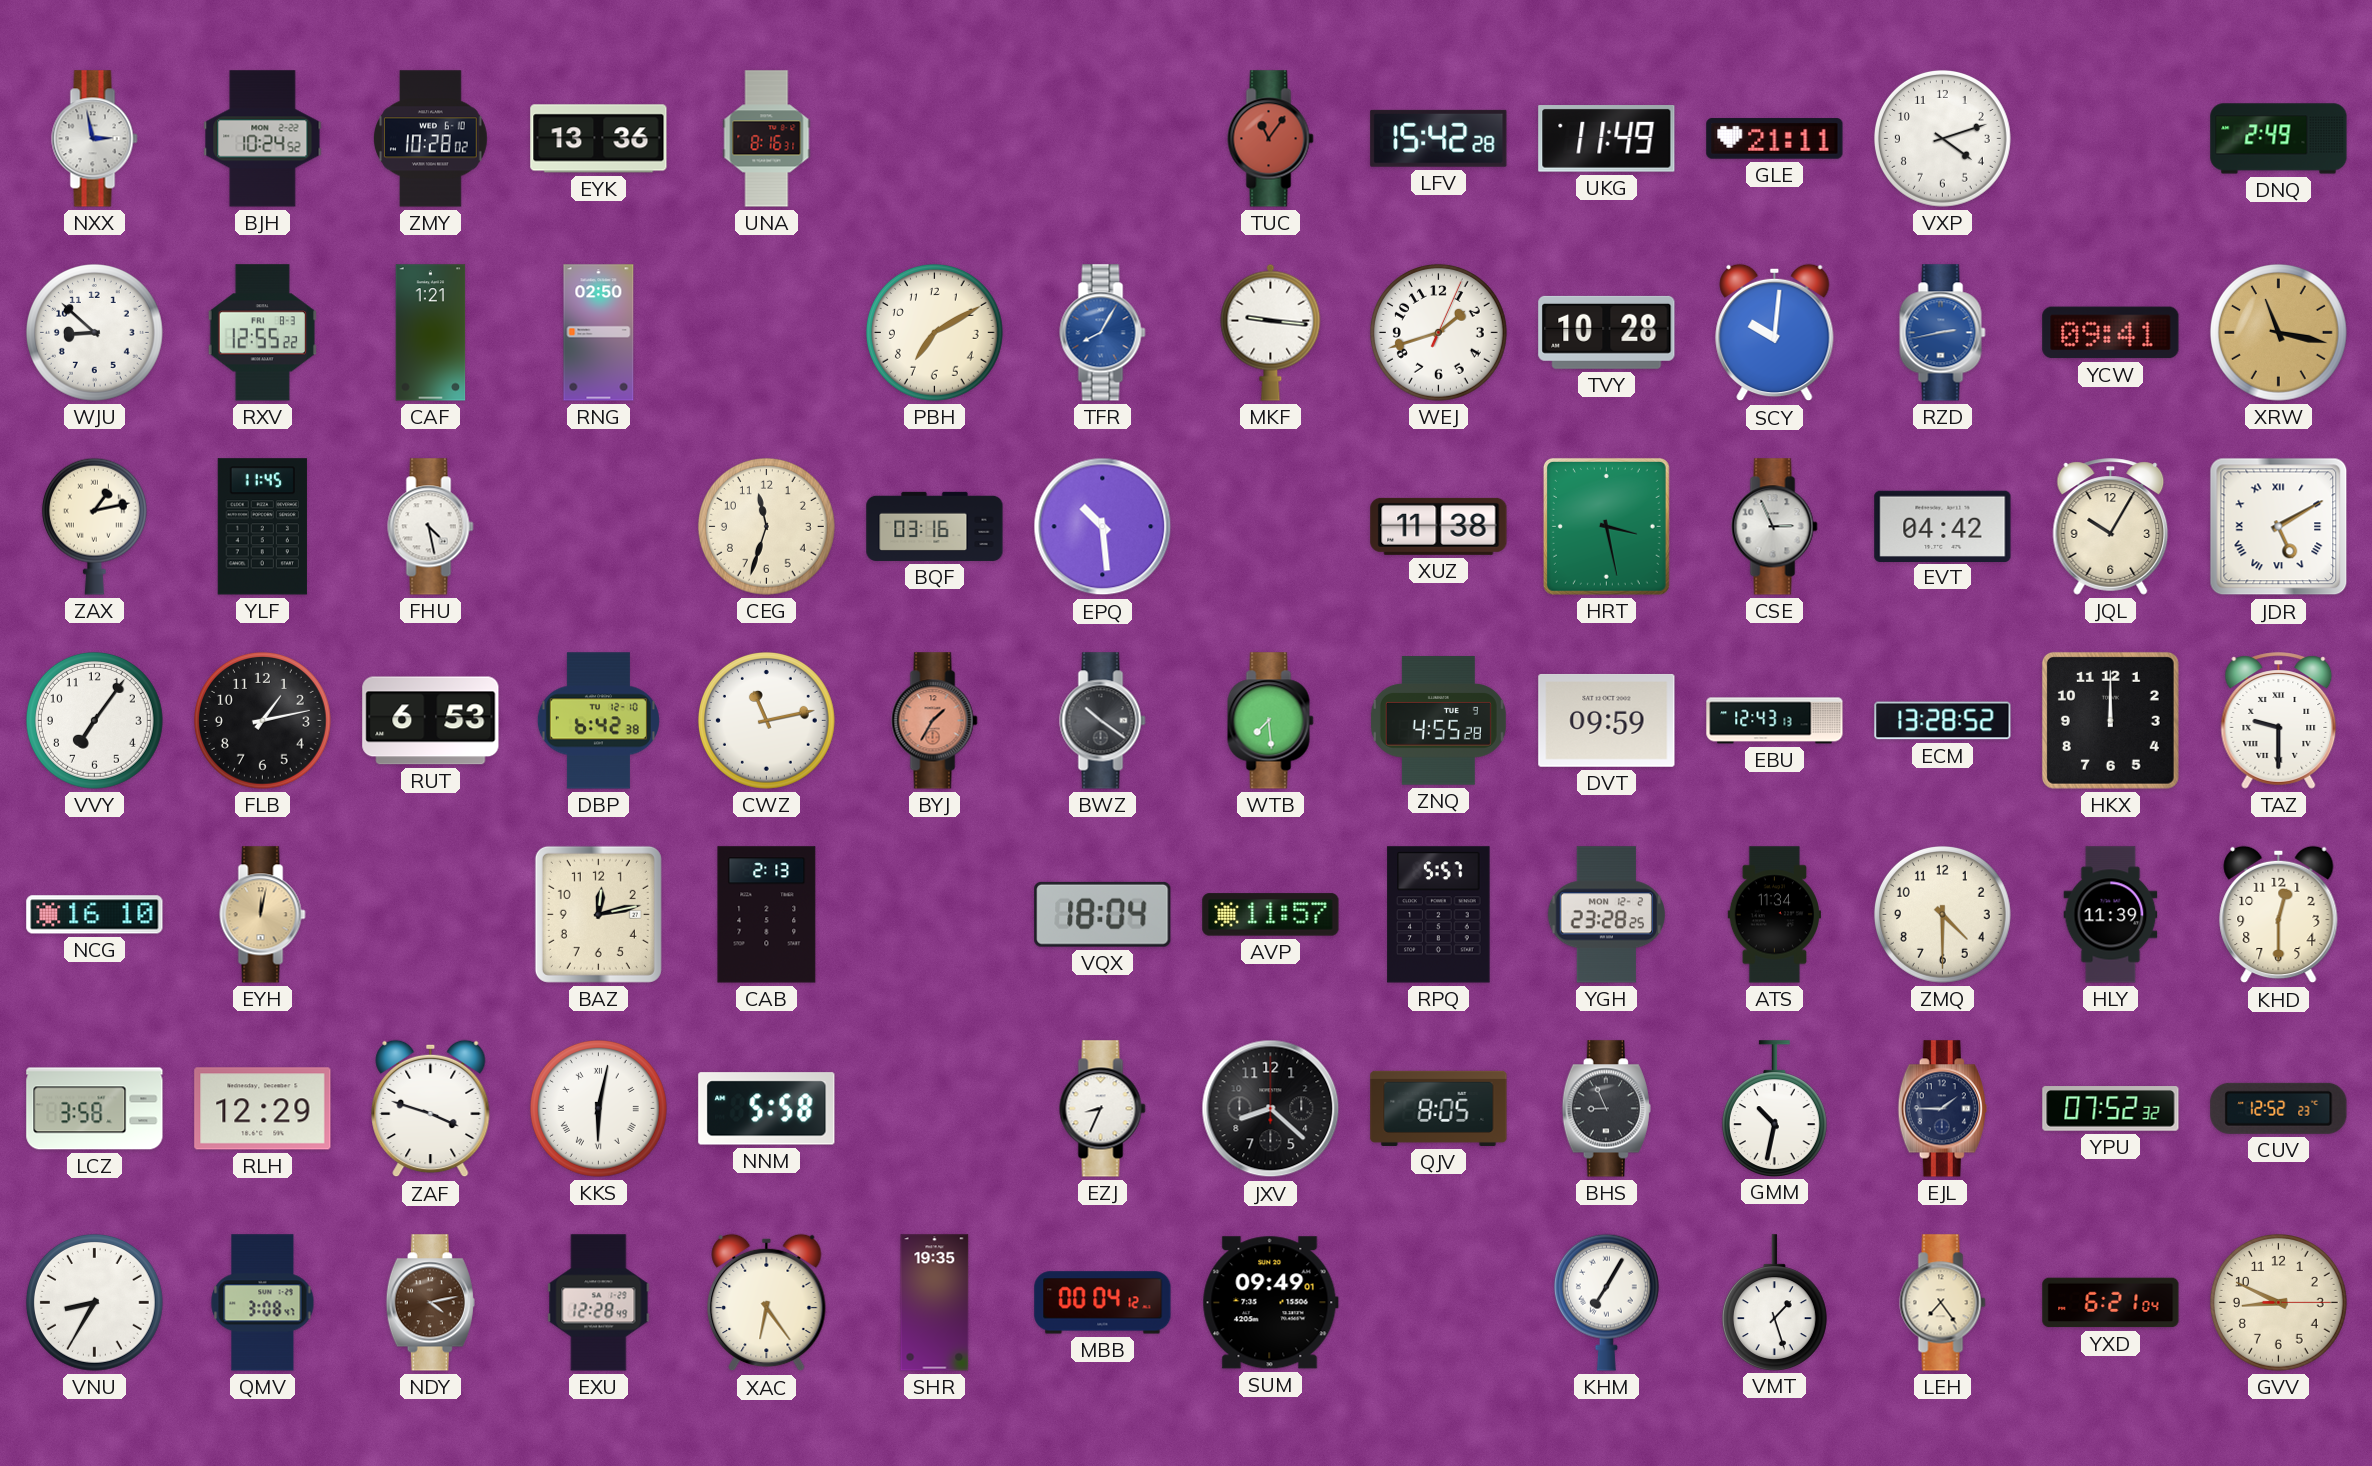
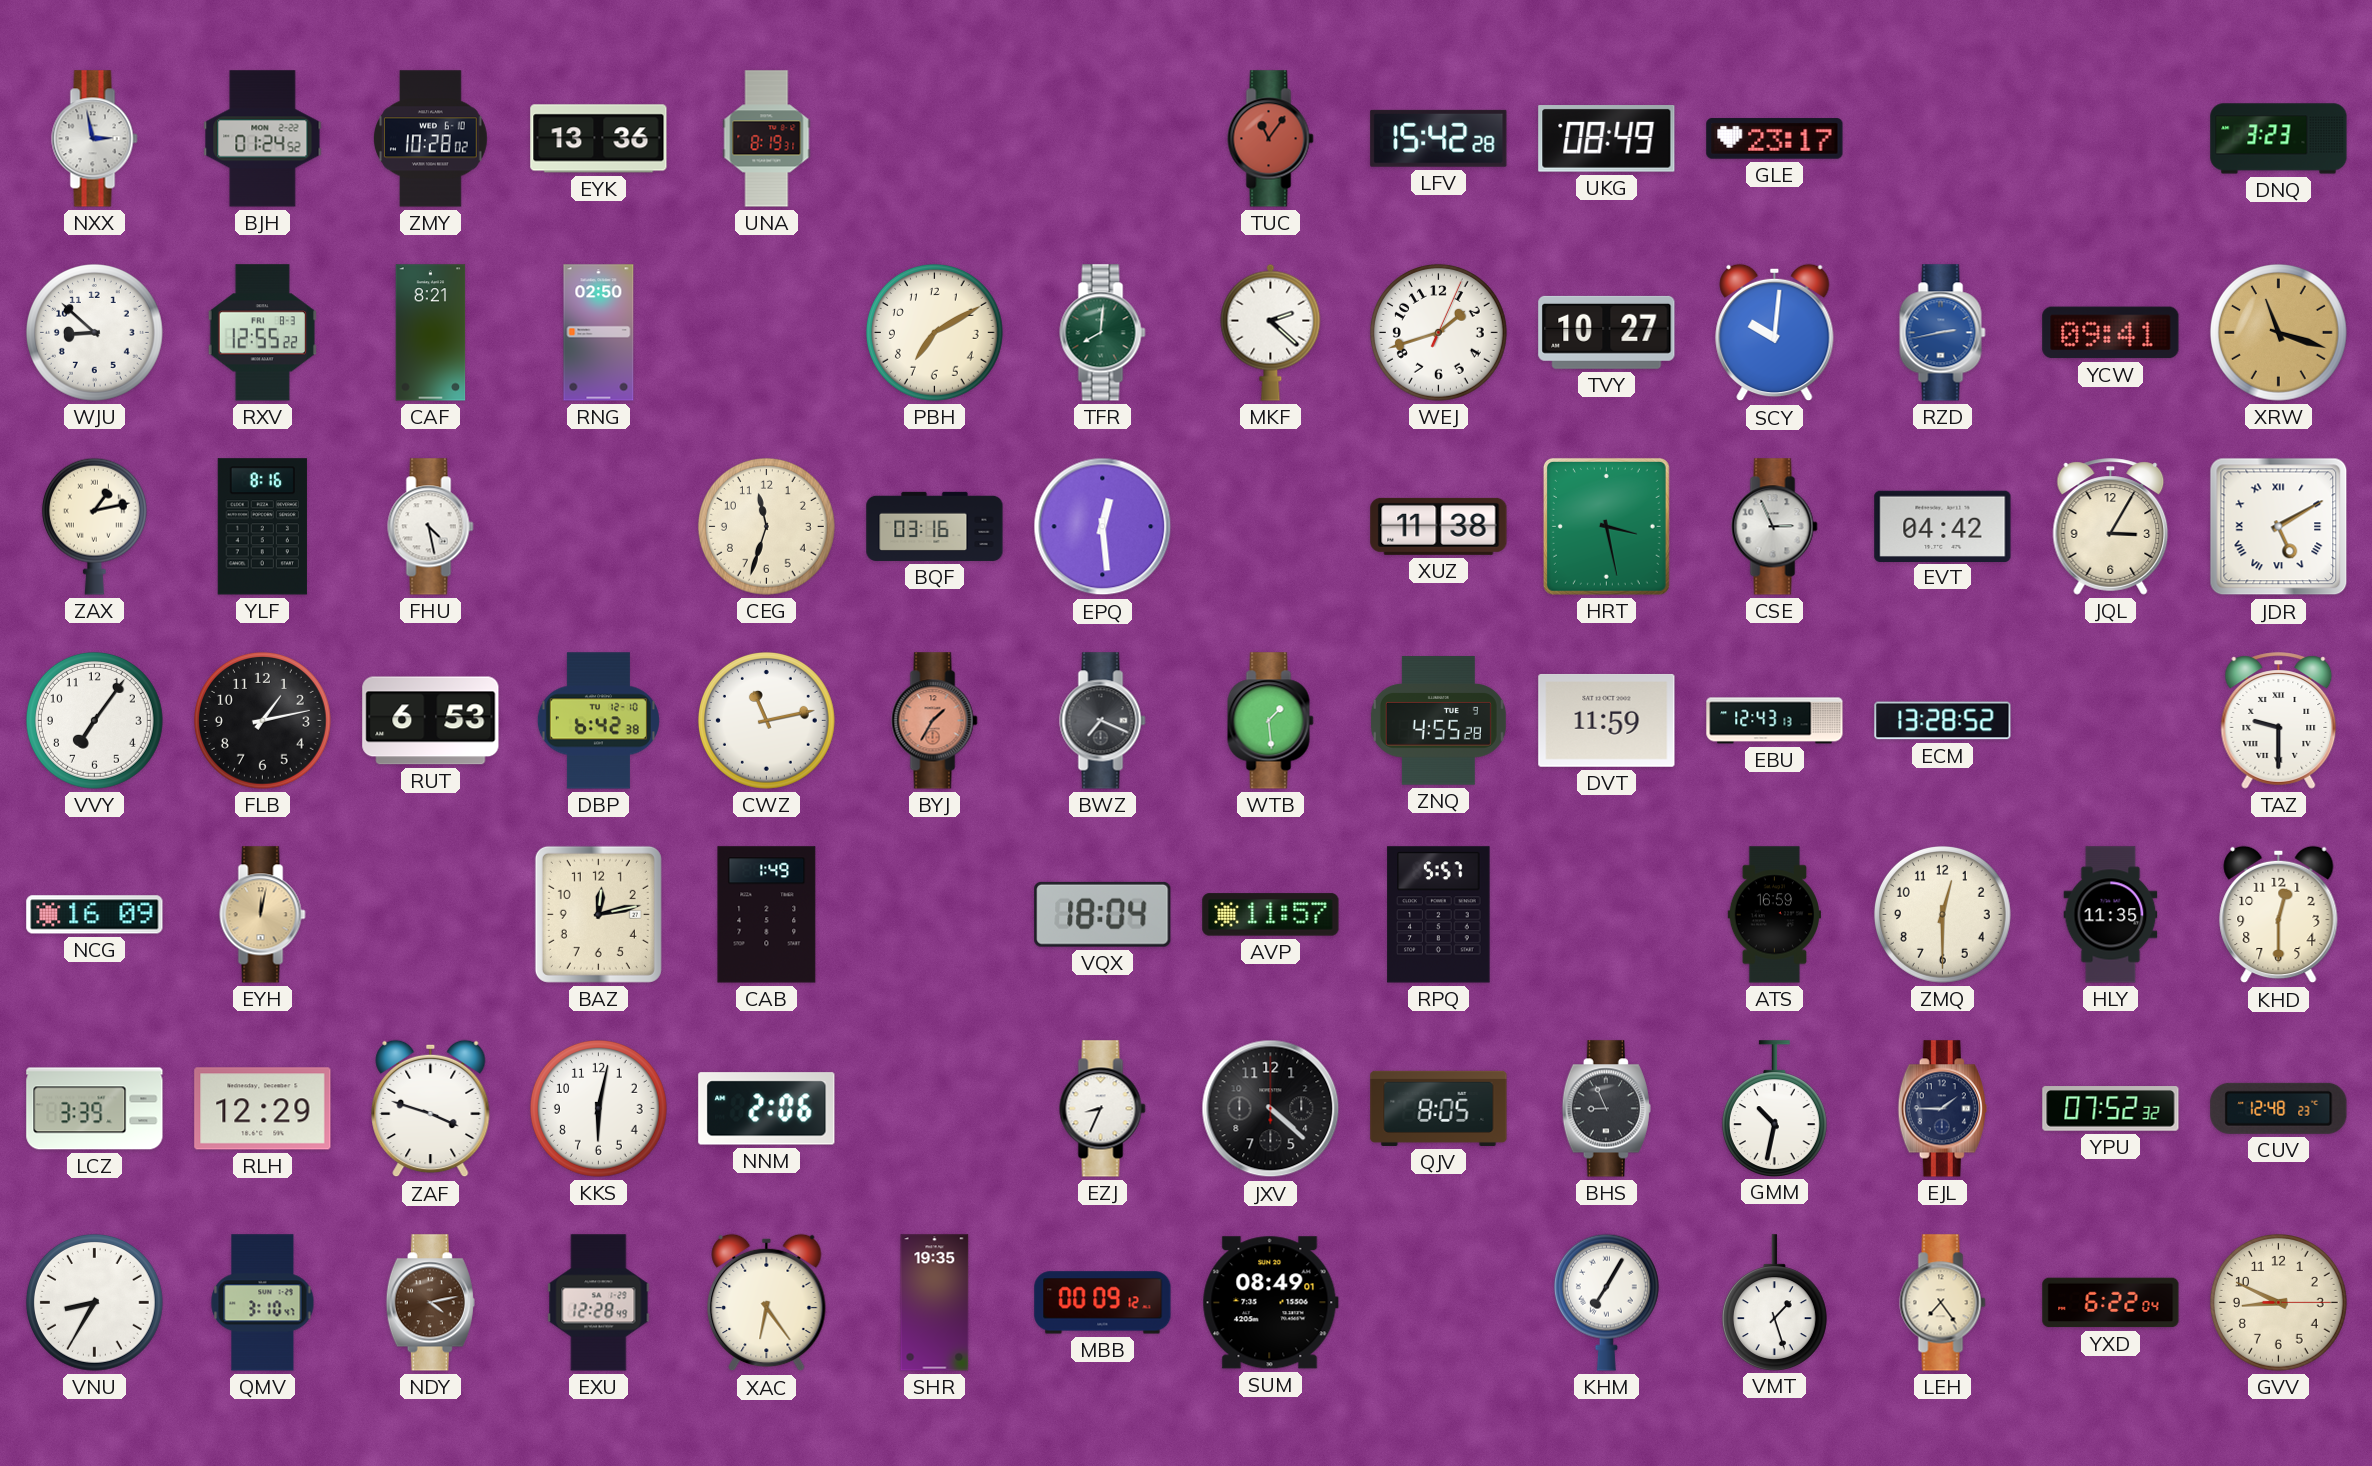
BJH: 10:24 -> 01:24
UNA: 8:16 -> 8:19
UKG: 11:49 -> 08:49
GLE: 21:11 -> 23:17
VXP: 4:12 -> none
DNQ: 2:49 -> 3:23
CAF: 1:21 -> 8:21
TFR: 8:05 -> 8:01
TFR dial: blue -> green
MKF: 9:16 -> 2:22
TVY: 10:28 -> 10:27
XRW: 11:17 -> 11:18
YLF: 11:45 -> 8:16
EPQ: 10:29 -> 12:29
JQL: 10:05 -> 3:05
BWZ: 10:21 -> 7:19
WTB: 7:29 -> 1:29
DVT: 09:59 -> 11:59
HKX: 12:00 -> none
NCG: 16:10 -> 16:09
CAB: 2:13 -> 1:49
YGH: 23:28 -> none
ATS: 11:34 -> 16:59
ZMQ: 4:30 -> 12:30
HLY: 11:39 -> 11:35
LCZ: 3:58 -> 3:39
KKS numerals: Roman -> Arabic
NNM: 5:58 -> 2:06
JXV: 8:22 -> 4:22
CUV: 12:52 -> 12:48
QMV: 3:08 -> 3:10
MBB: 00:04 -> 00:09
SUM: 09:49 -> 08:49
YXD: 6:21 -> 6:22
